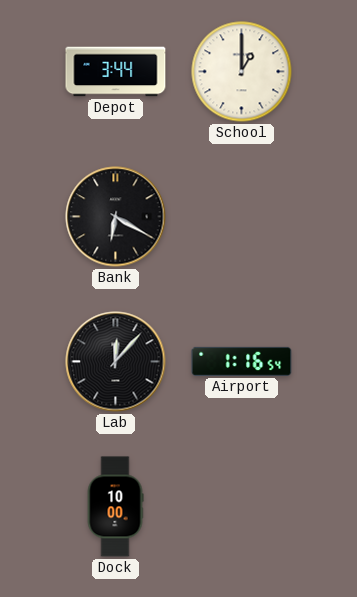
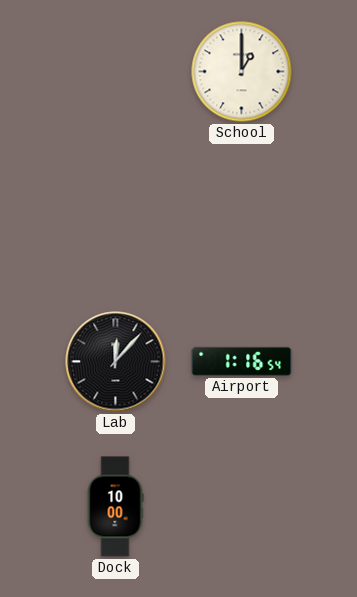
Depot: 3:44 -> none
Bank: 6:20 -> none
